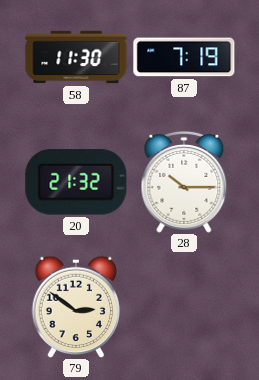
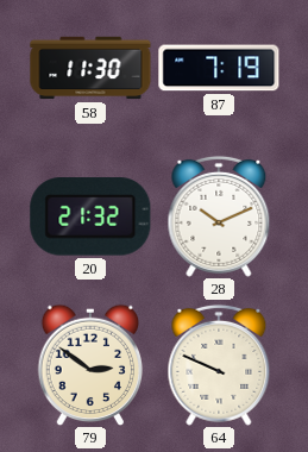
28: 10:15 -> 10:11
64: none -> 9:49
